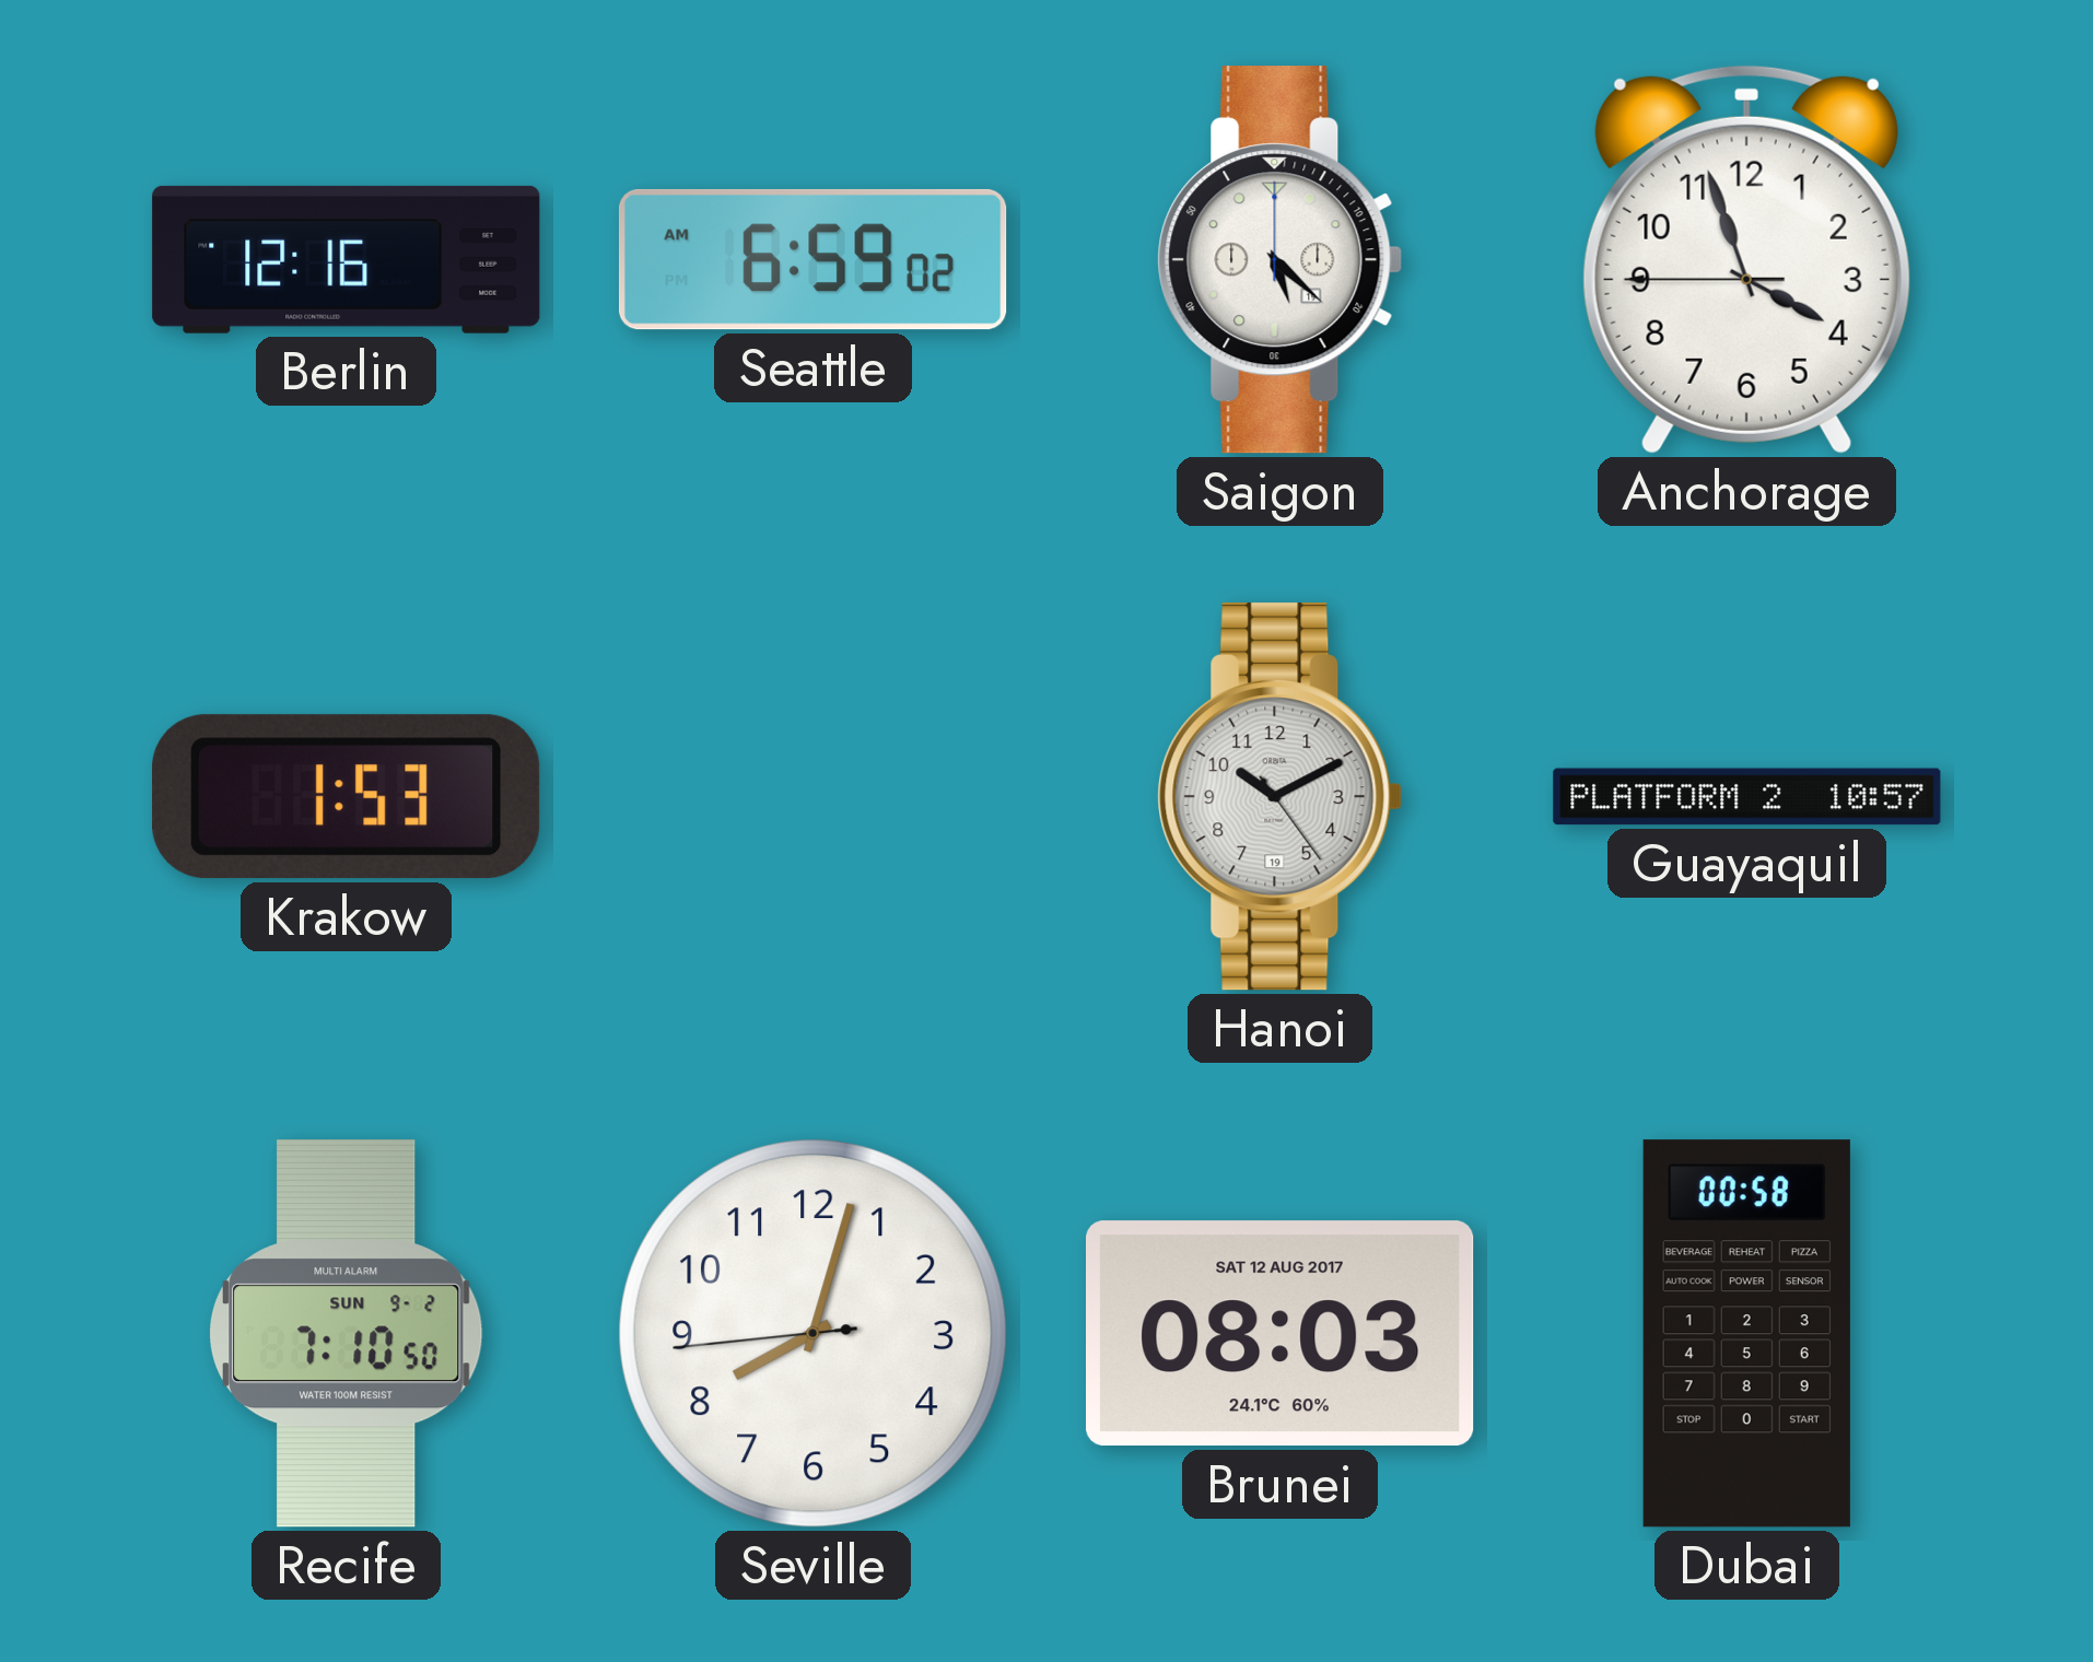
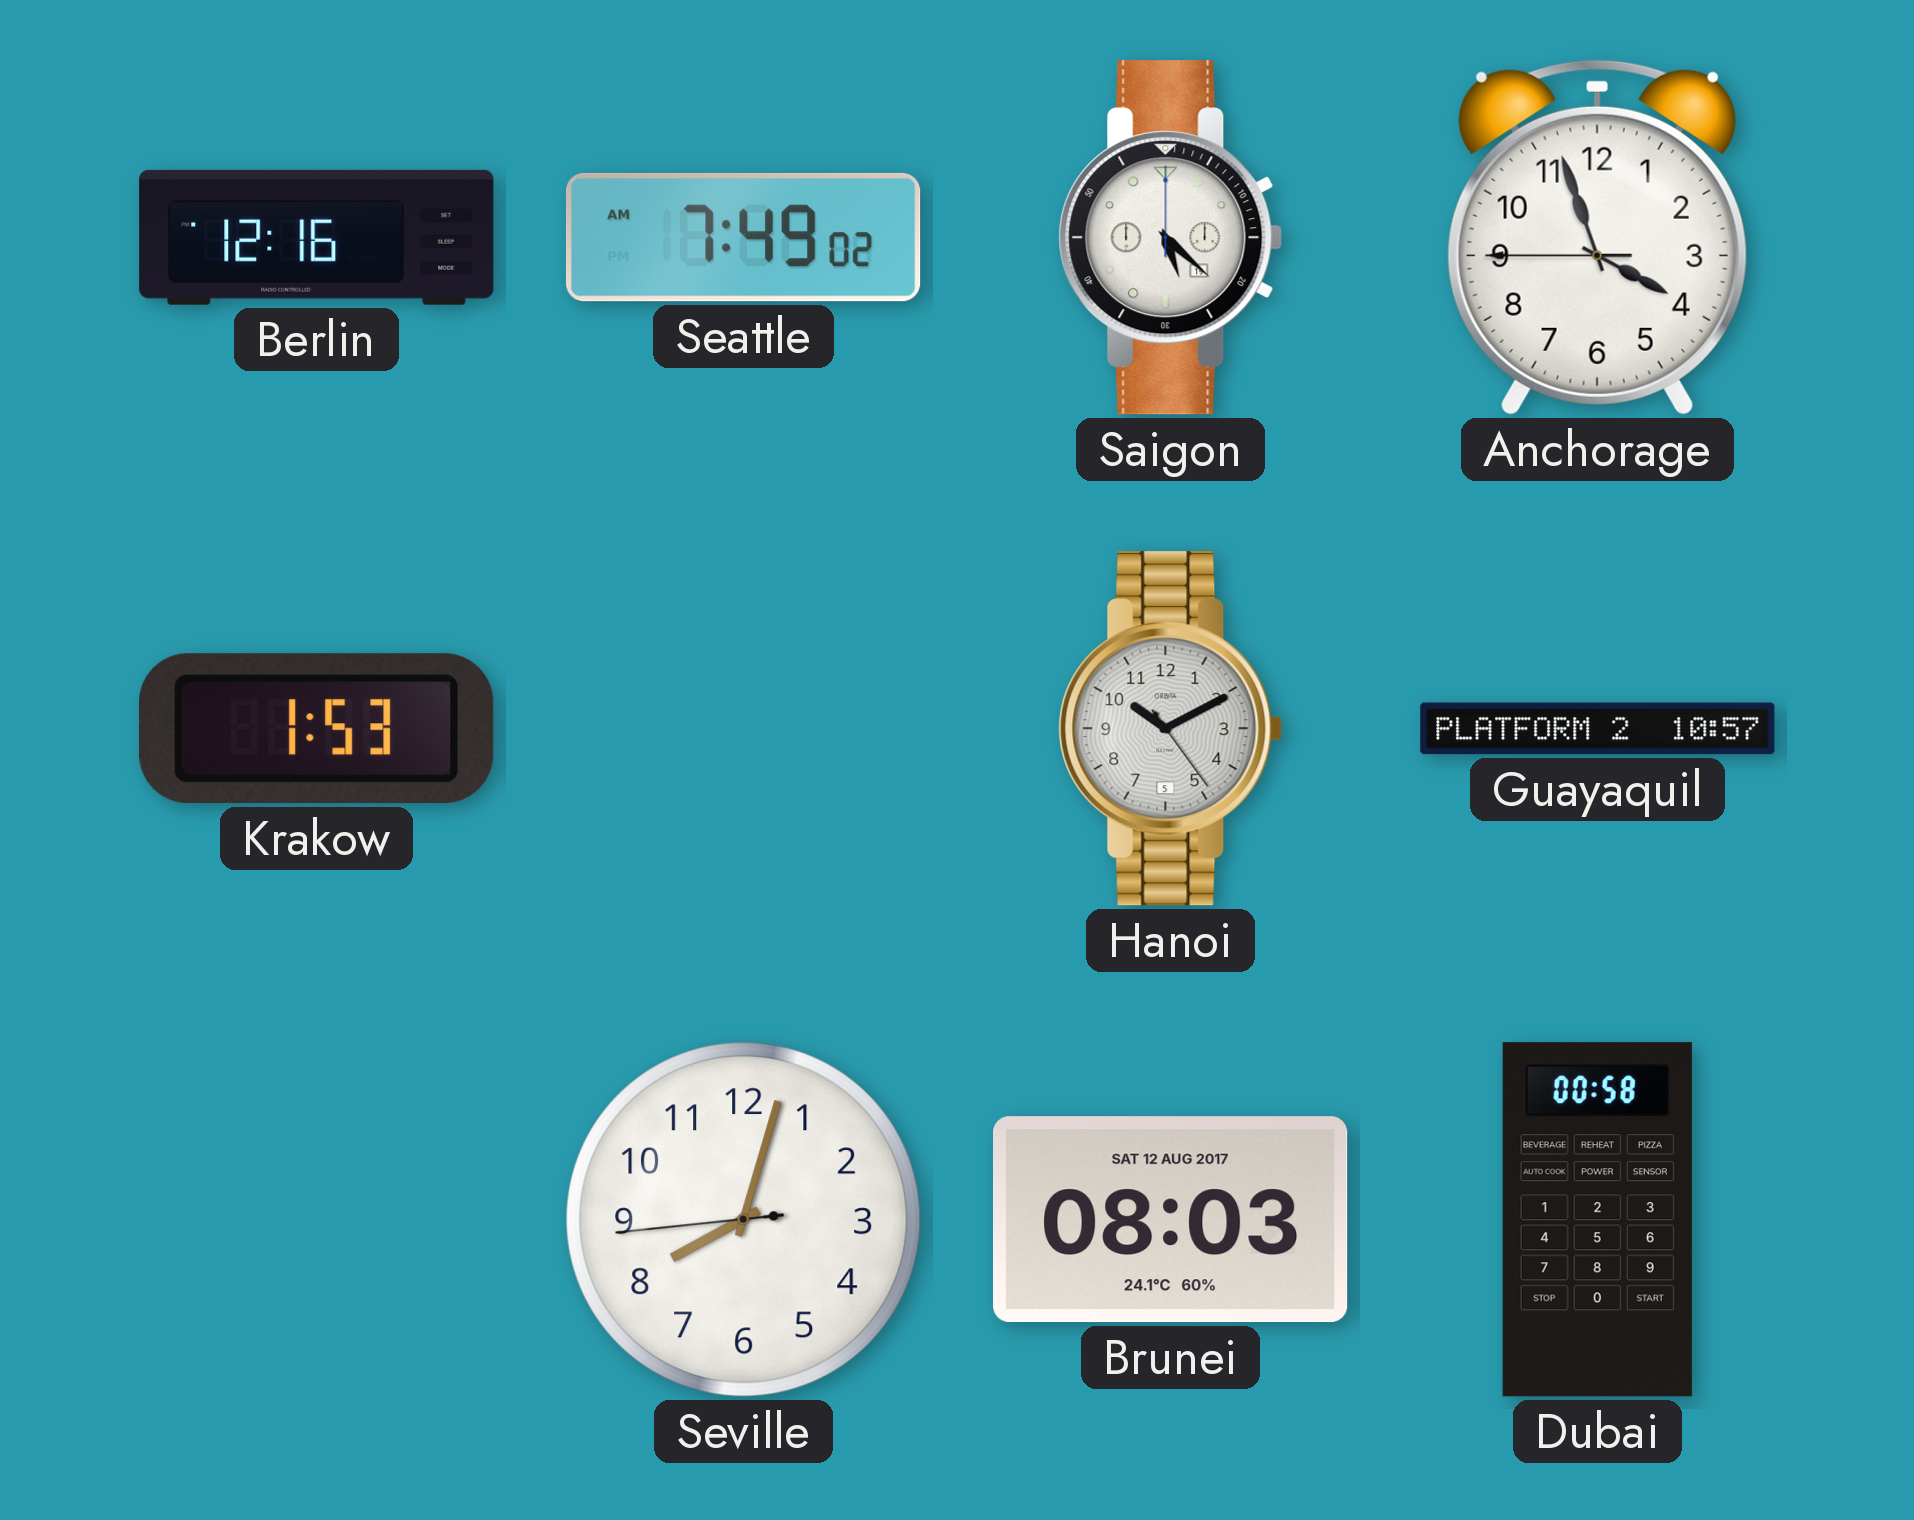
Seattle: 6:59 -> 7:49
Hanoi date: 19 -> 5
Recife: 7:10 -> none
